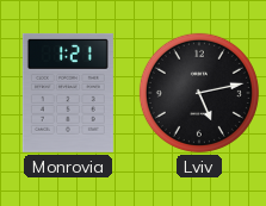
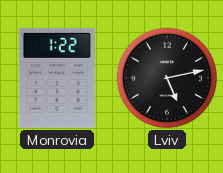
Monrovia: 1:21 -> 1:22
